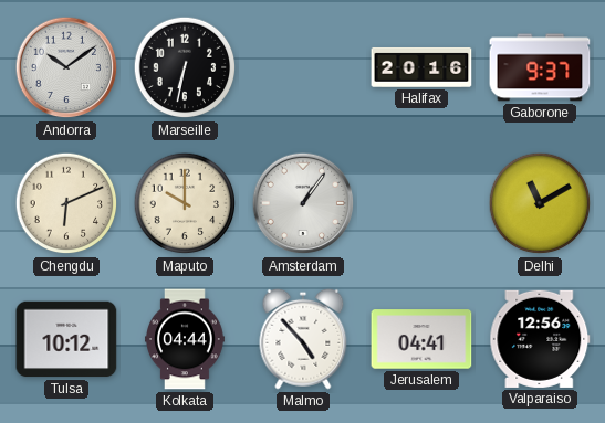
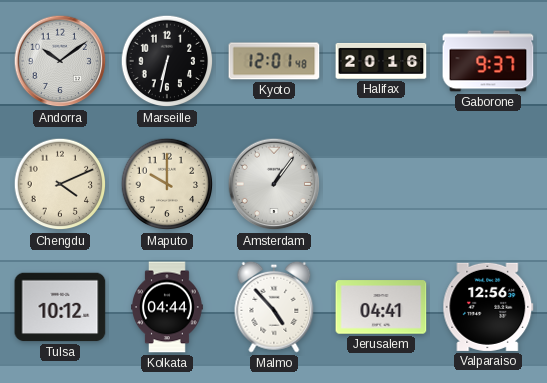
Kyoto: none -> 12:01
Chengdu: 6:11 -> 4:11
Delhi: 11:10 -> none
